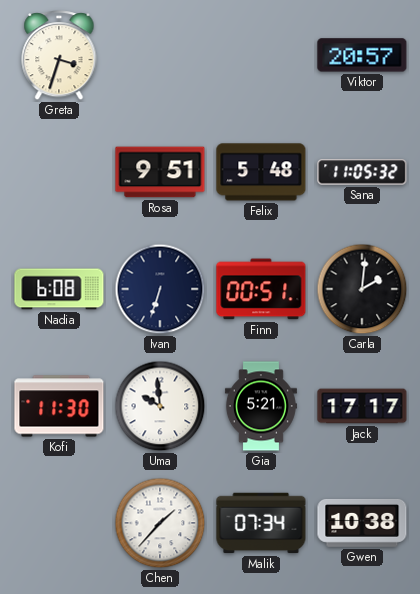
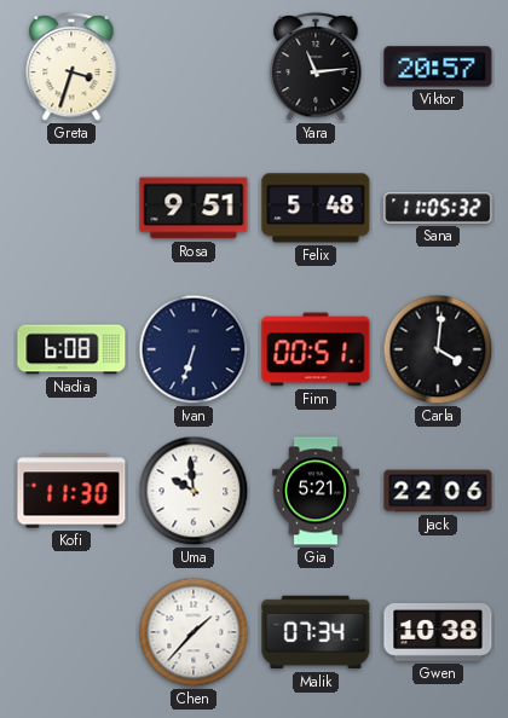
Yara: none -> 11:14
Carla: 2:01 -> 4:01
Jack: 17:17 -> 22:06
